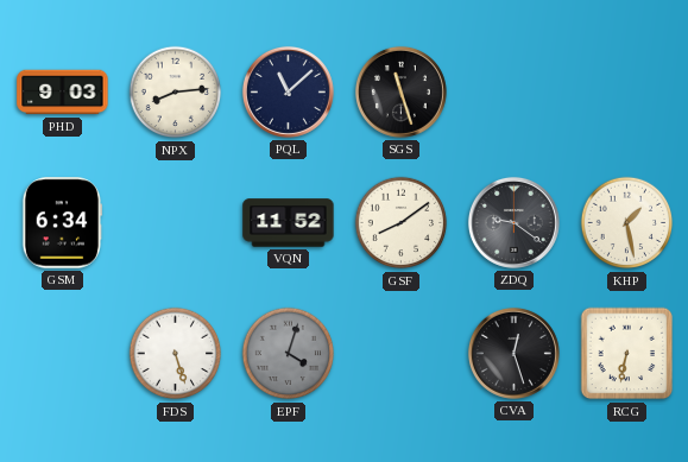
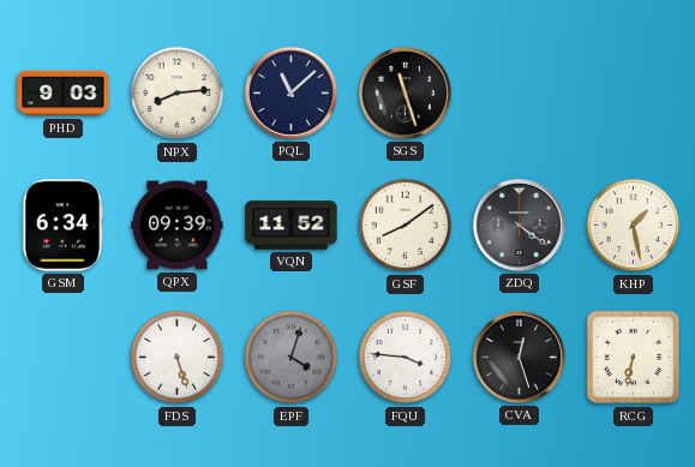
QPX: none -> 09:39
ZDQ: 9:21 -> 4:21
FQU: none -> 3:46
